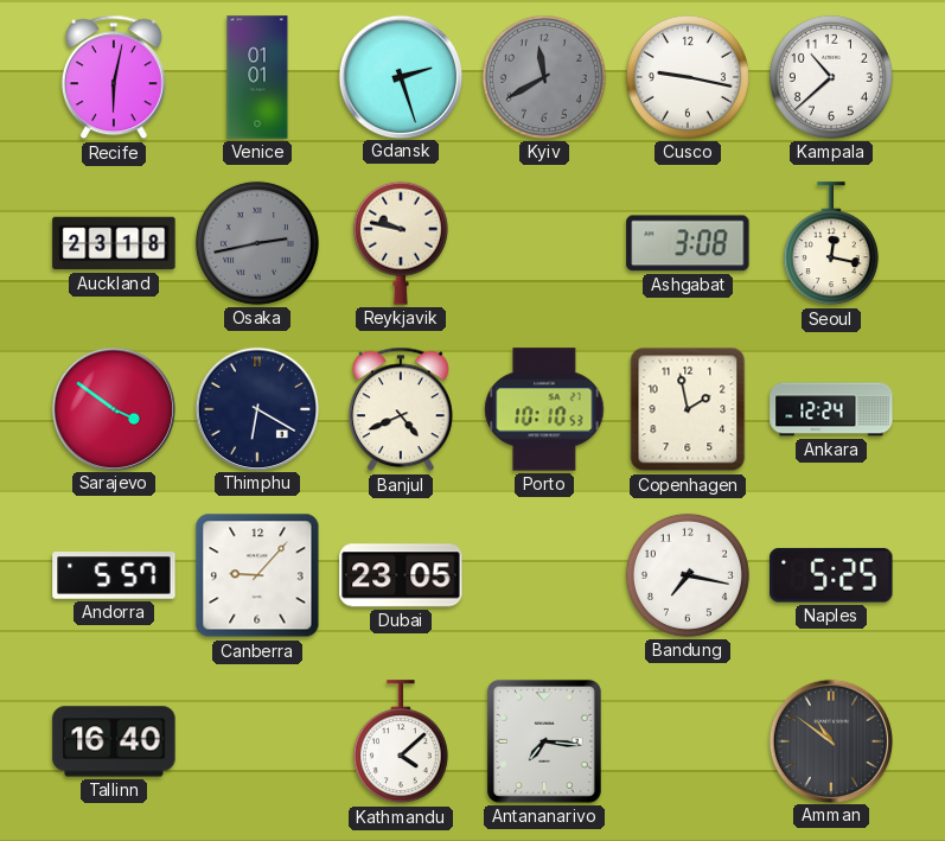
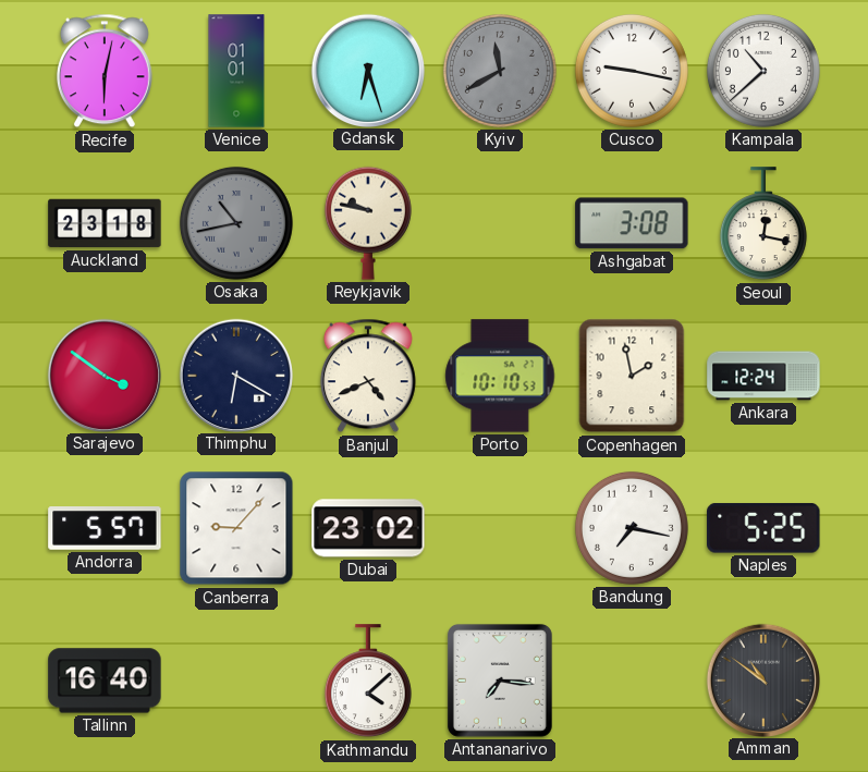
Gdansk: 2:27 -> 6:27
Osaka: 2:43 -> 10:43
Dubai: 23:05 -> 23:02
